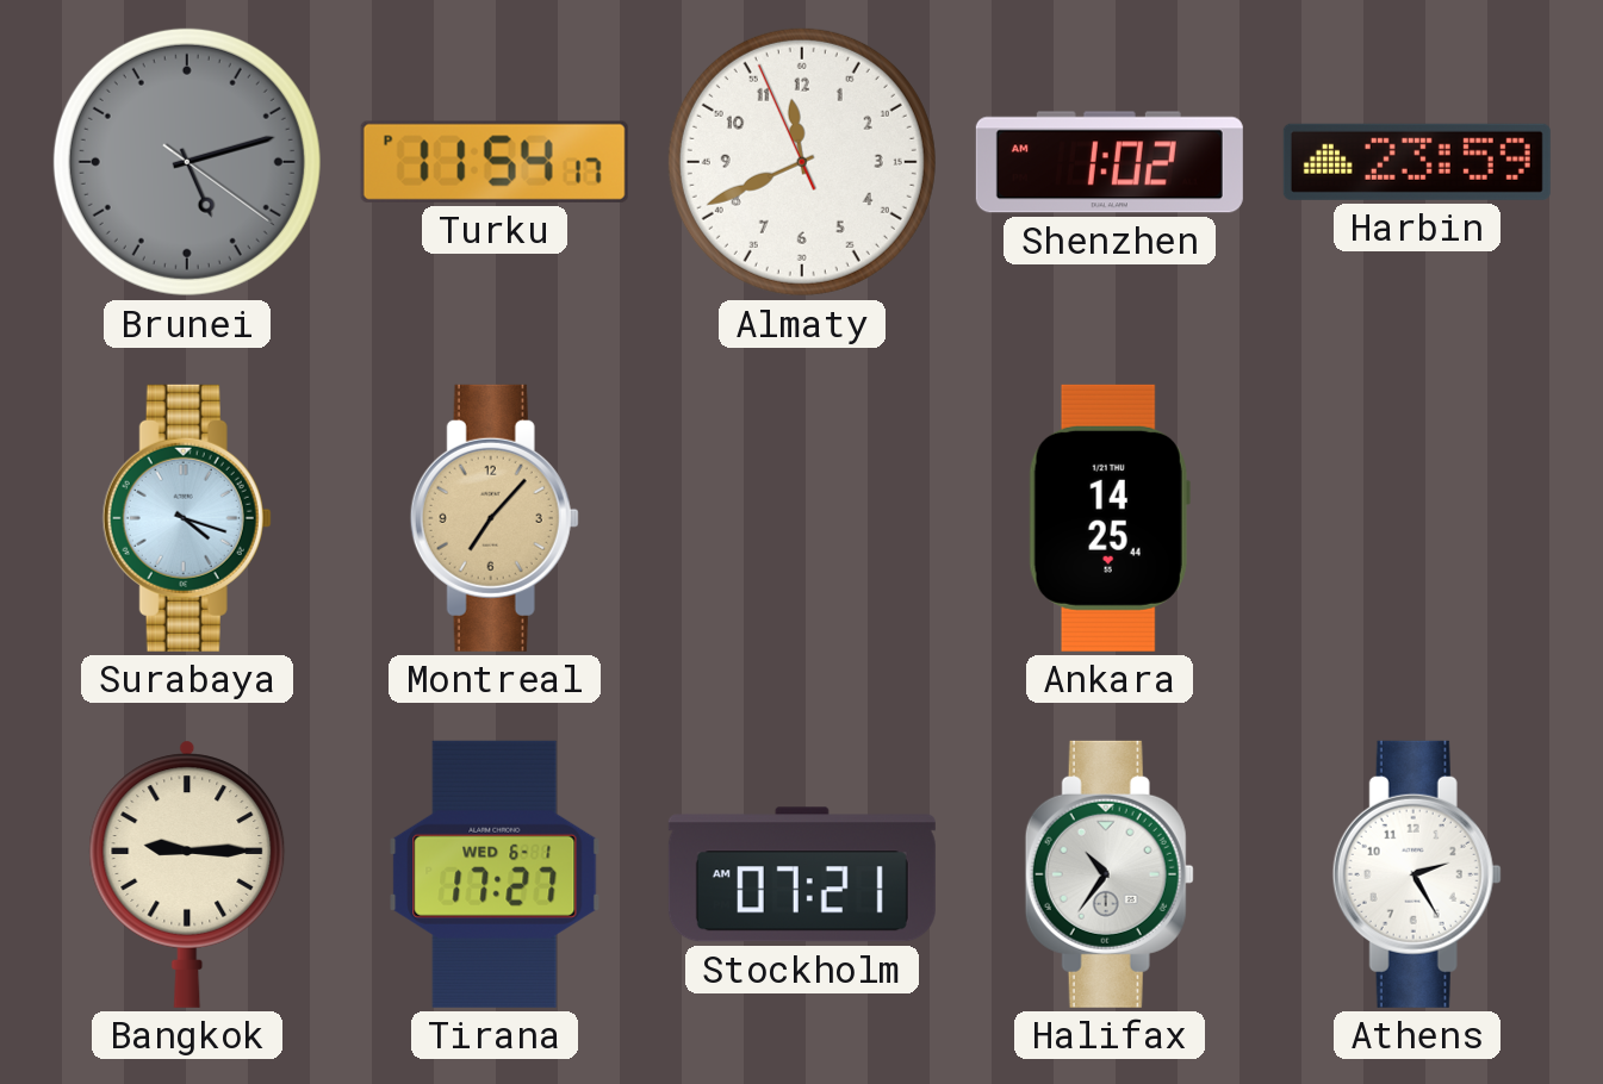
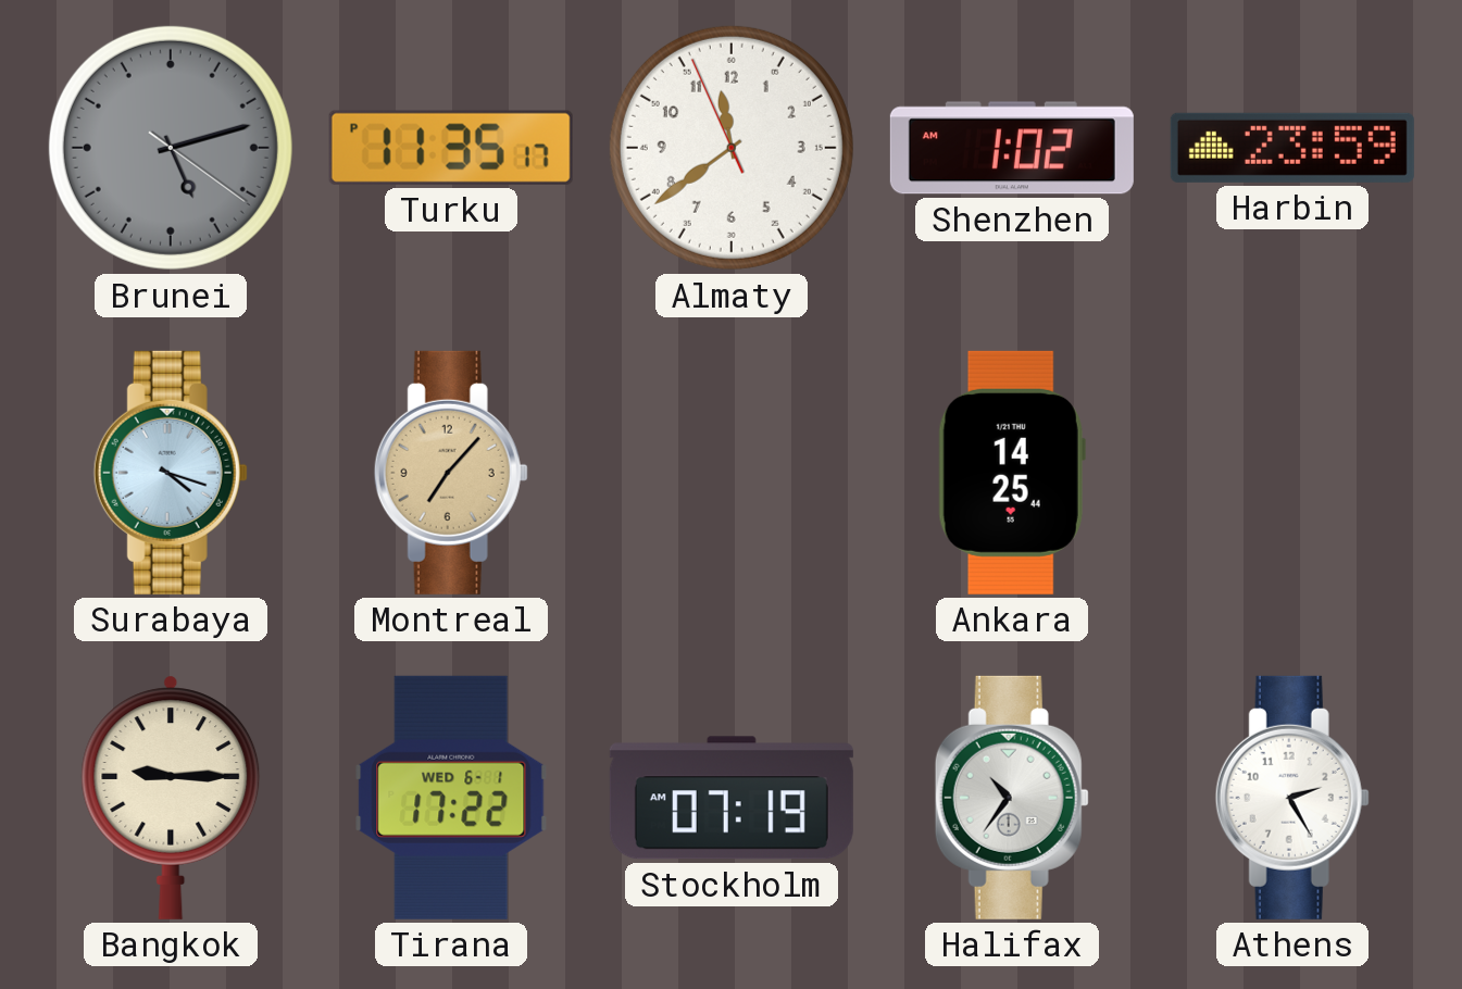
Turku: 11:54 -> 11:35
Almaty: 11:40 -> 11:38
Tirana: 17:27 -> 17:22
Stockholm: 07:21 -> 07:19
